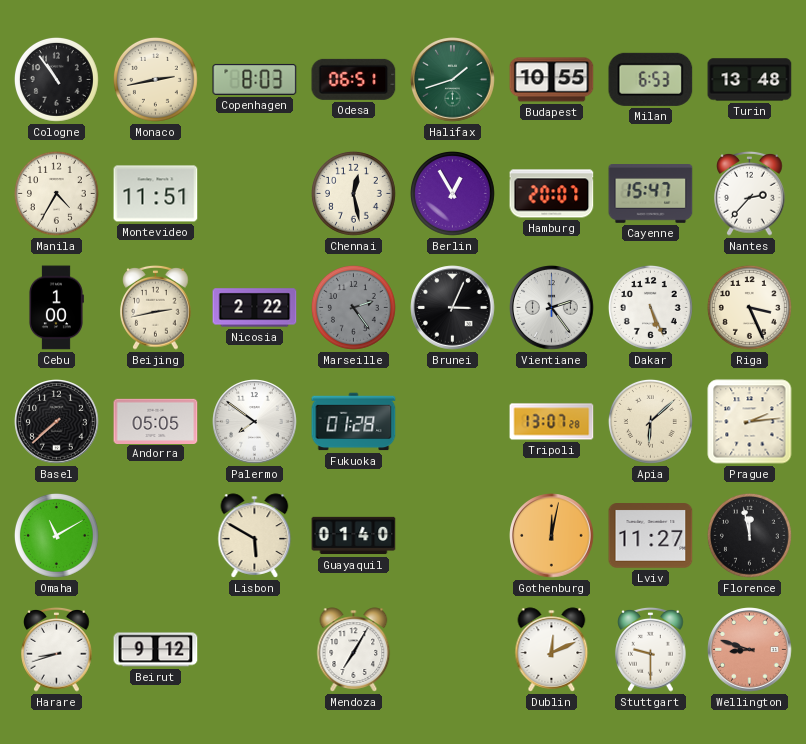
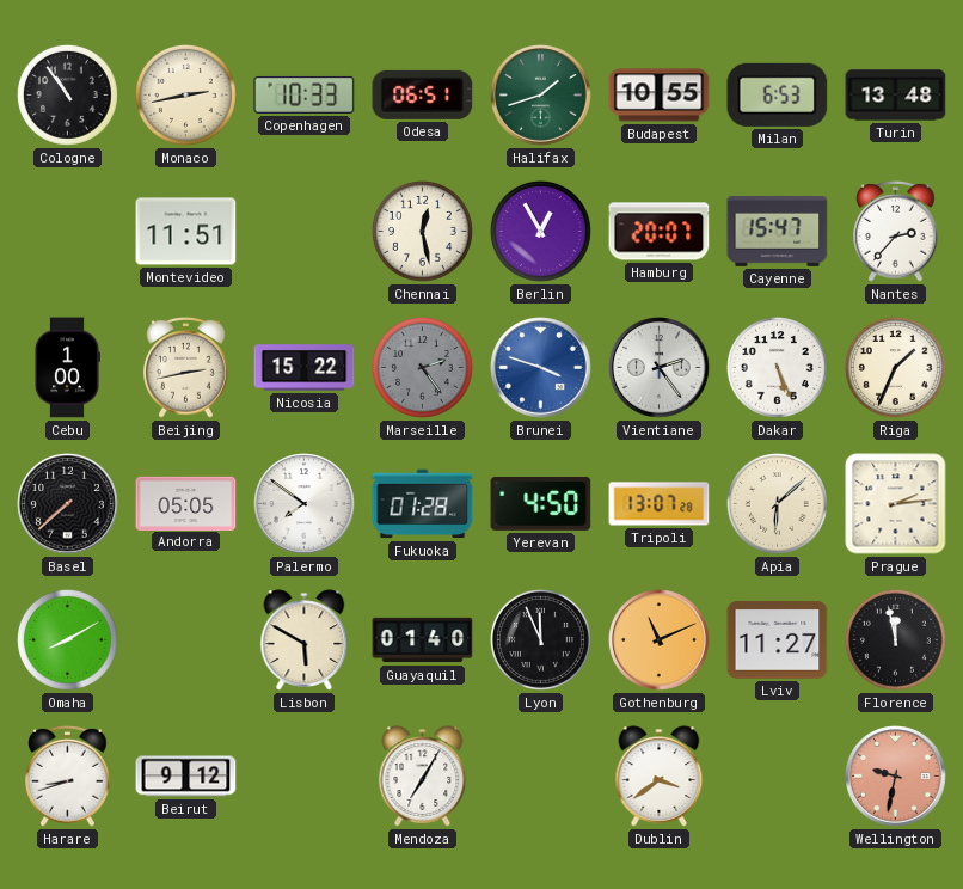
Copenhagen: 8:03 -> 10:33
Manila: 4:35 -> none
Nicosia: 2:22 -> 15:22
Brunei: 3:04 -> 3:48
Brunei dial: black -> blue
Riga: 3:26 -> 1:34
Yerevan: none -> 4:50
Omaha: 11:10 -> 8:10
Lyon: none -> 11:56
Gothenburg: 12:02 -> 11:11
Dublin: 12:11 -> 3:39
Stuttgart: 9:30 -> none
Wellington: 8:48 -> 9:32
